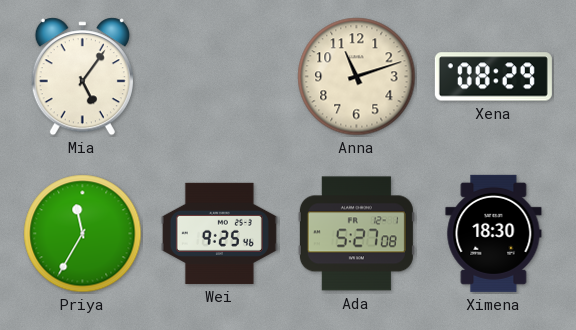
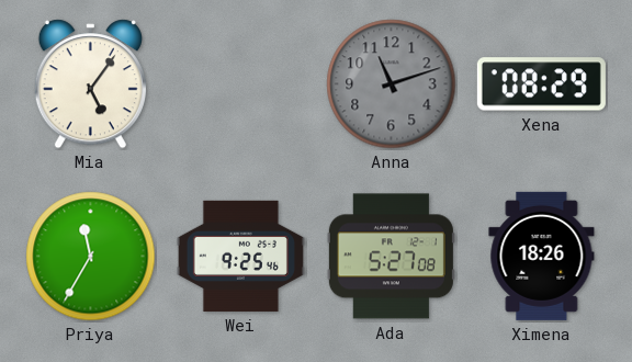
Anna dial: cream -> grey
Ximena: 18:30 -> 18:26
